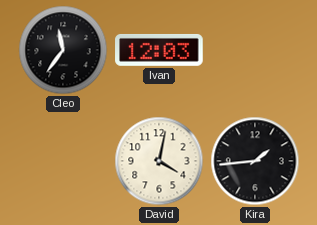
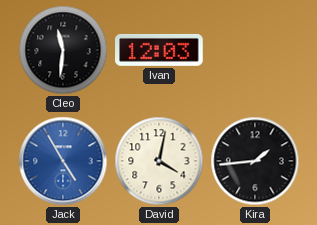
Cleo: 11:36 -> 11:31
Jack: none -> 4:55
